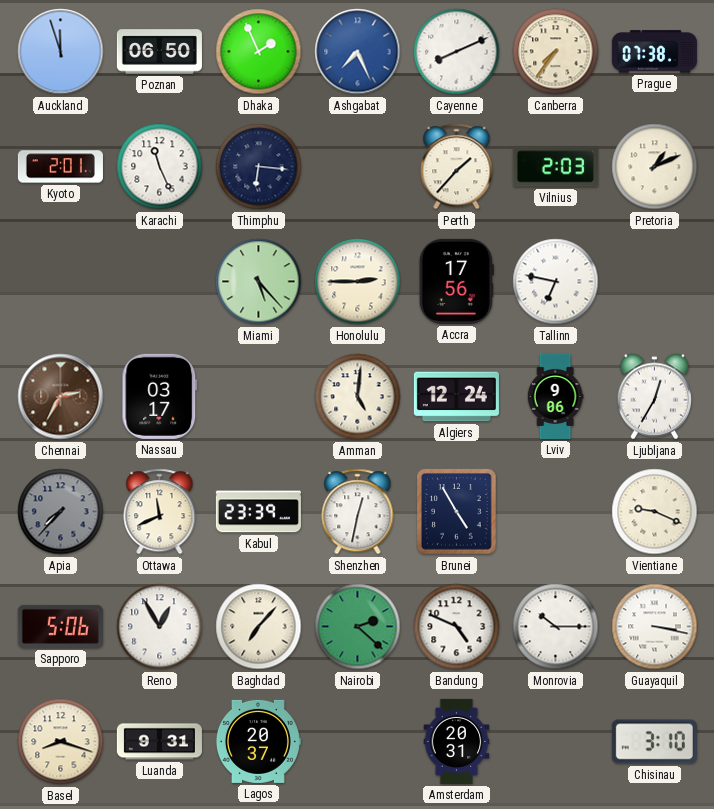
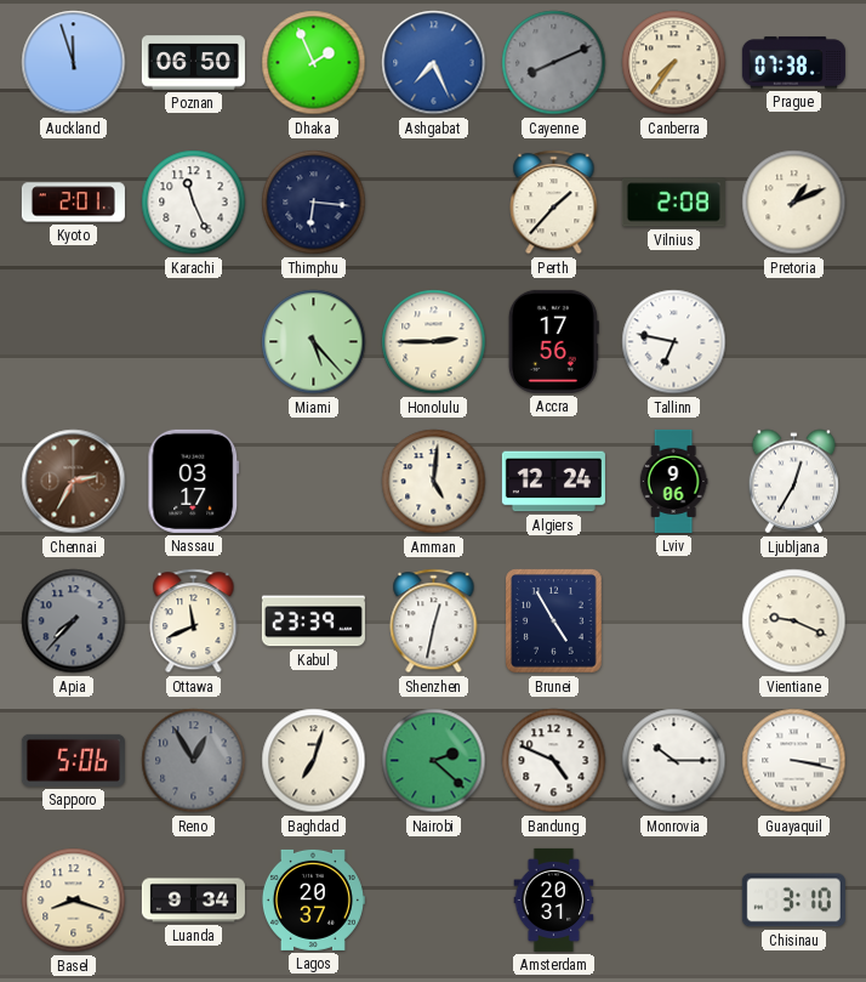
Cayenne dial: white -> grey
Vilnius: 2:03 -> 2:08
Reno dial: white -> grey
Baghdad: 7:07 -> 7:03
Luanda: 9:31 -> 9:34
